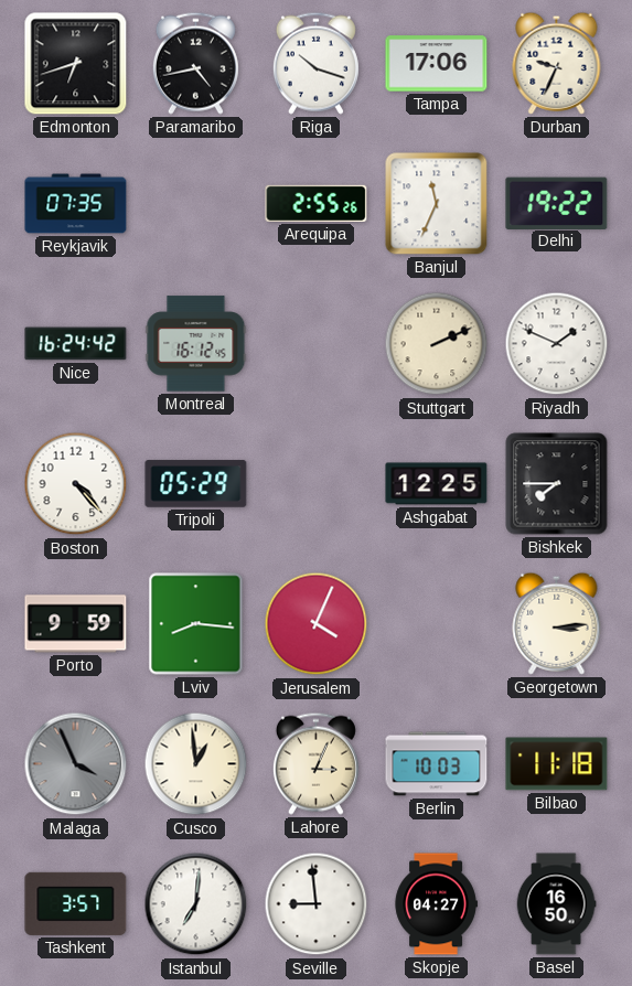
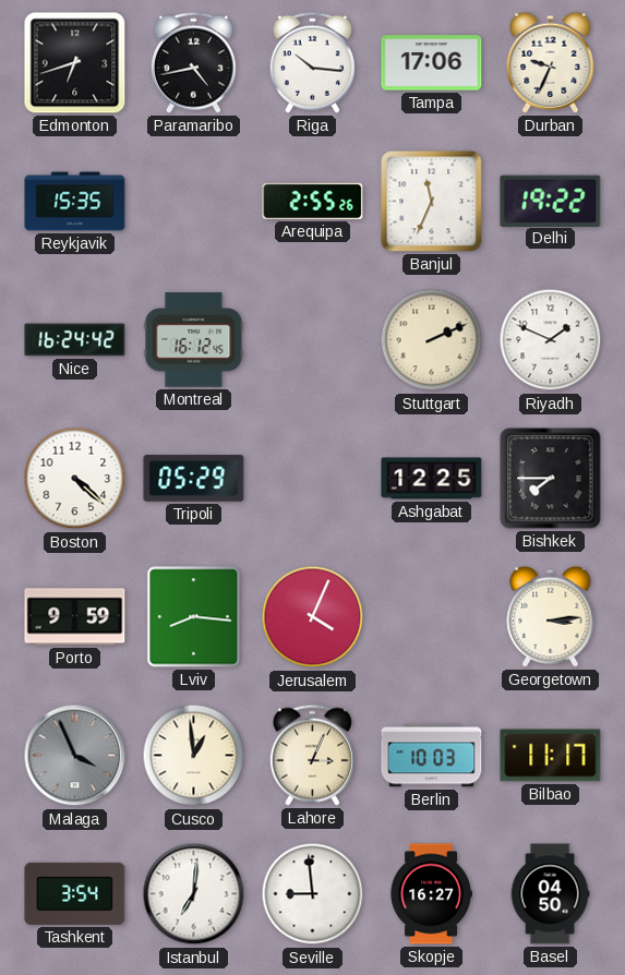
Riga: 10:18 -> 10:16
Reykjavik: 07:35 -> 15:35
Boston: 4:23 -> 4:22
Bilbao: 11:18 -> 11:17
Tashkent: 3:57 -> 3:54
Skopje: 04:27 -> 16:27
Basel: 16:50 -> 04:50
